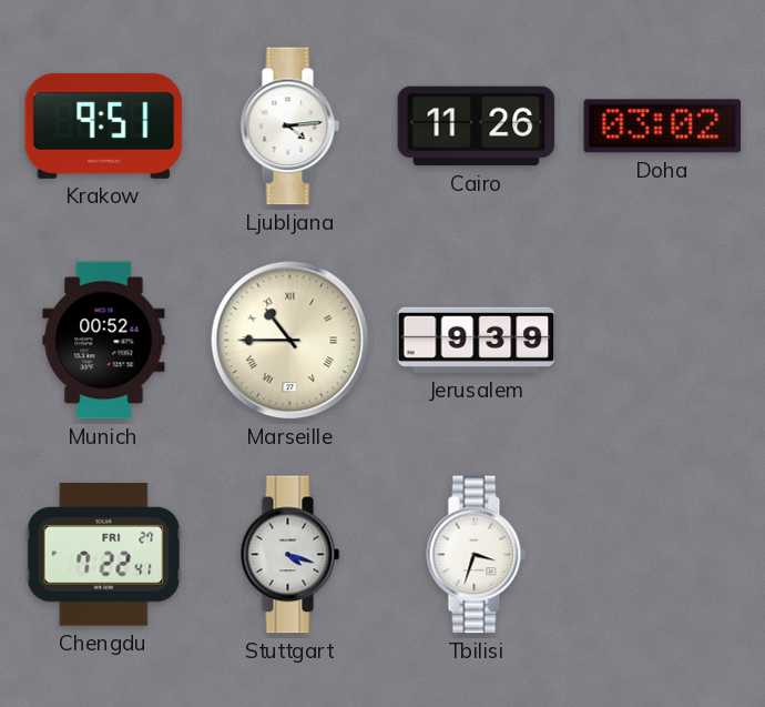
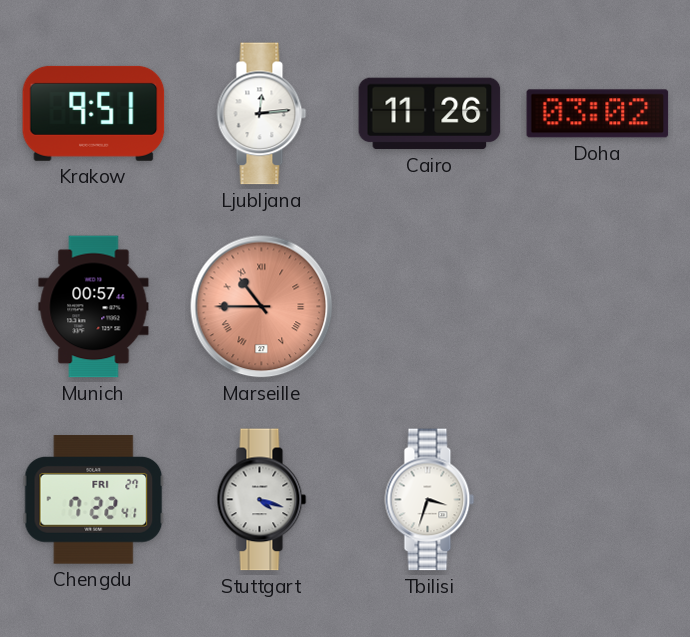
Ljubljana: 4:14 -> 12:14
Munich: 00:52 -> 00:57
Marseille dial: cream -> salmon
Jerusalem: 9:39 -> none
